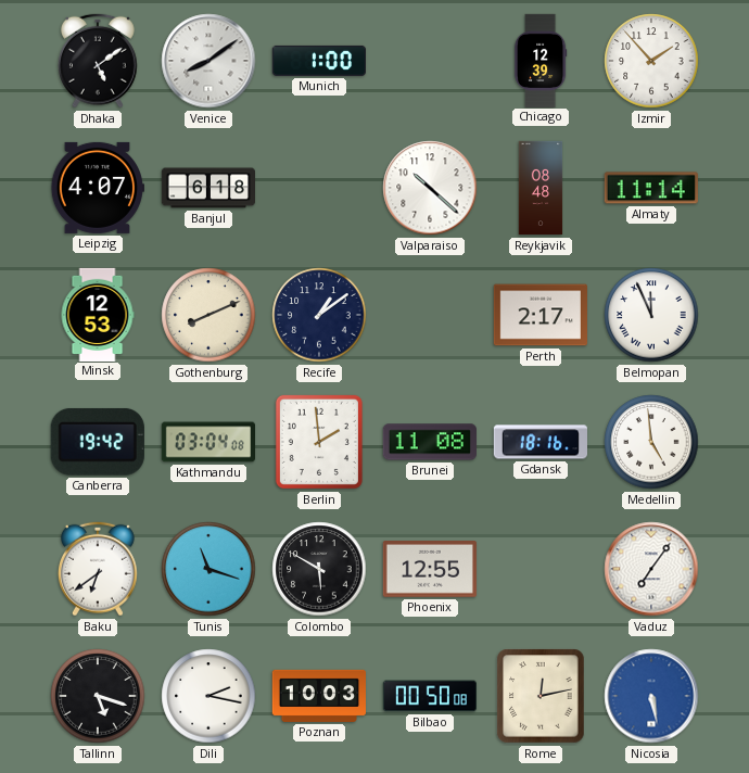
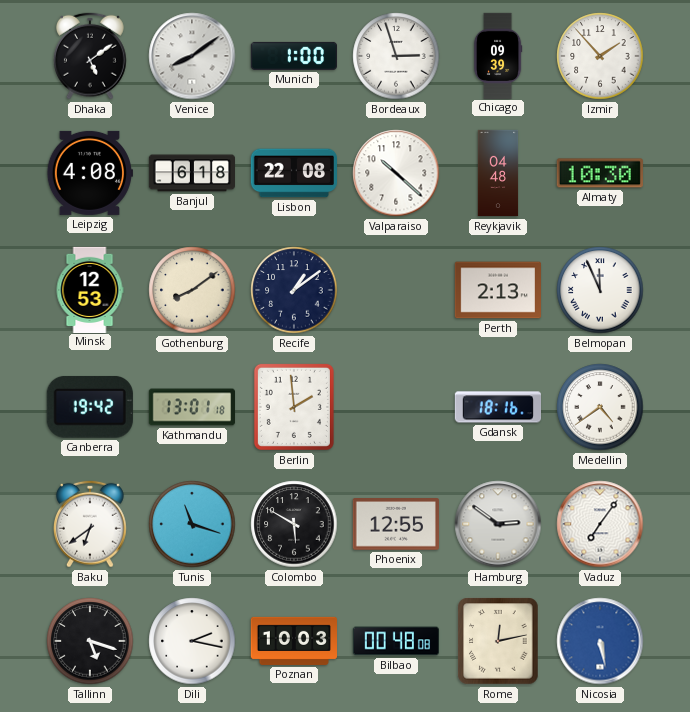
Bordeaux: none -> 2:57
Chicago: 12:39 -> 09:39
Leipzig: 4:07 -> 4:08
Lisbon: none -> 22:08
Reykjavik: 08:48 -> 04:48
Almaty: 11:14 -> 10:30
Gothenburg: 8:11 -> 8:09
Perth: 2:17 -> 2:13
Kathmandu: 03:04 -> 13:01
Brunei: 11:08 -> none
Medellin: 4:59 -> 4:39
Hamburg: none -> 2:51
Bilbao: 00:50 -> 00:48
